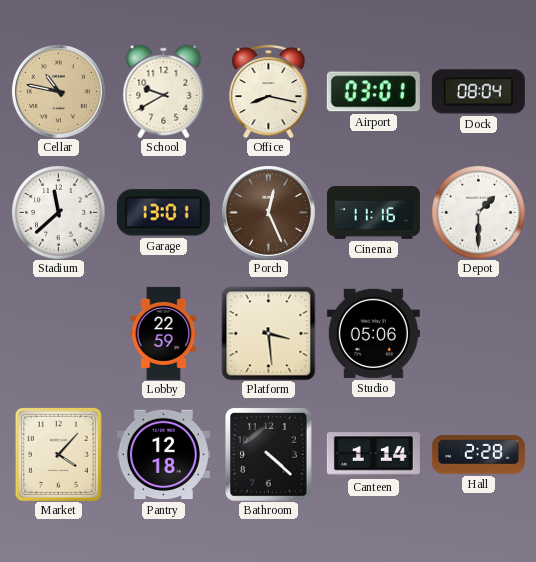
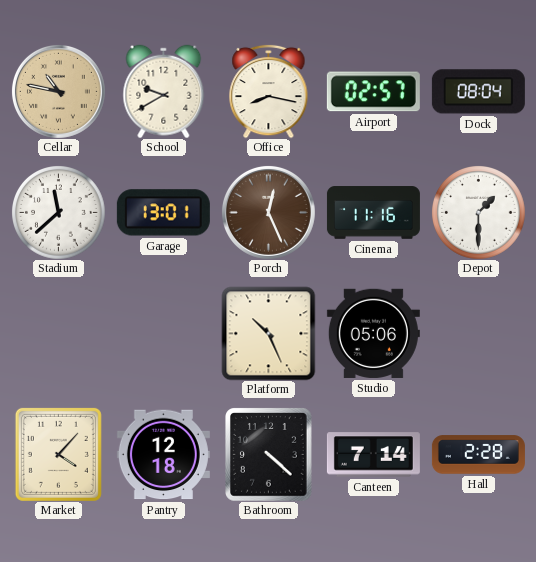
Airport: 03:01 -> 02:57
Lobby: 22:59 -> none
Platform: 3:29 -> 10:26
Canteen: 1:14 -> 7:14
